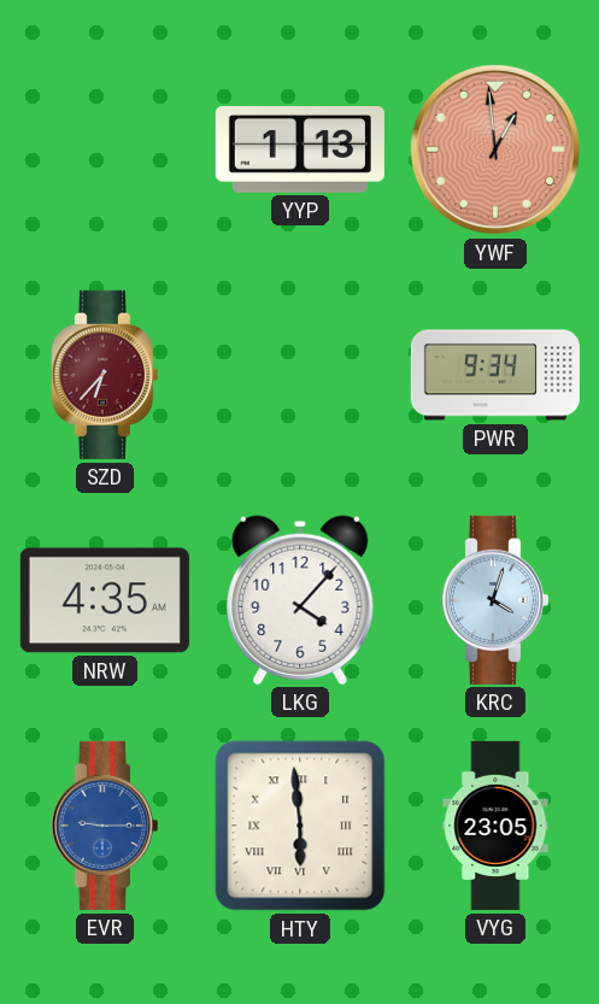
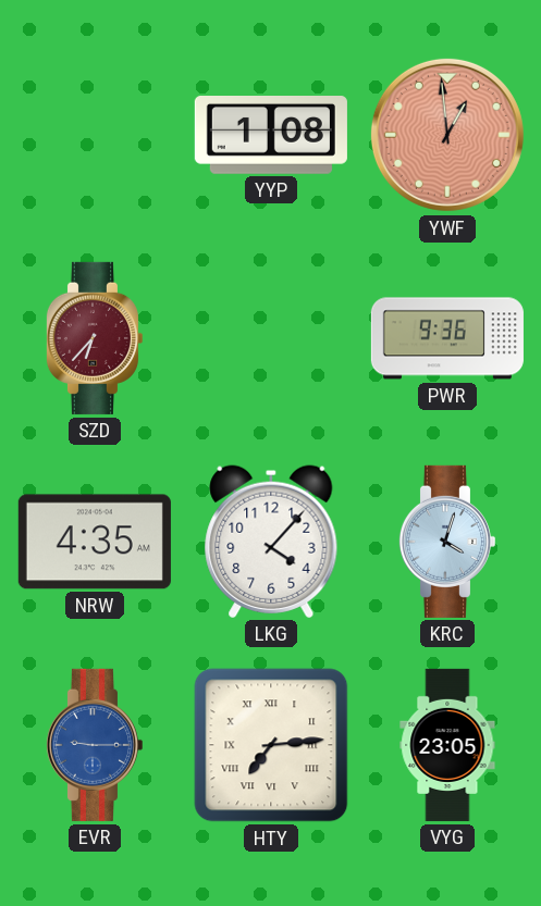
YYP: 1:13 -> 1:08
PWR: 9:34 -> 9:36
HTY: 5:59 -> 7:14
